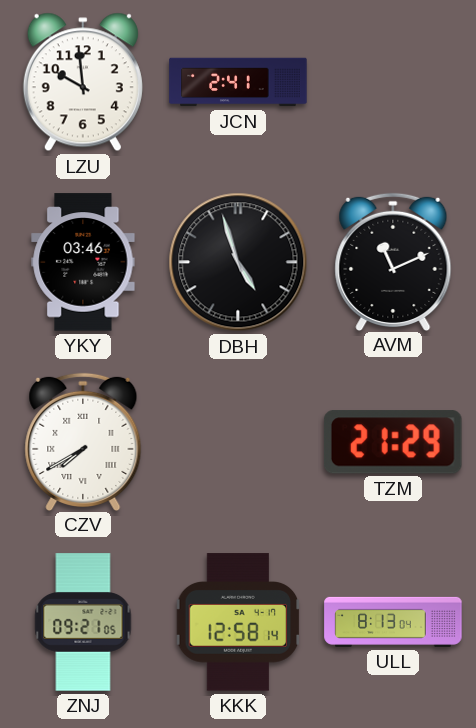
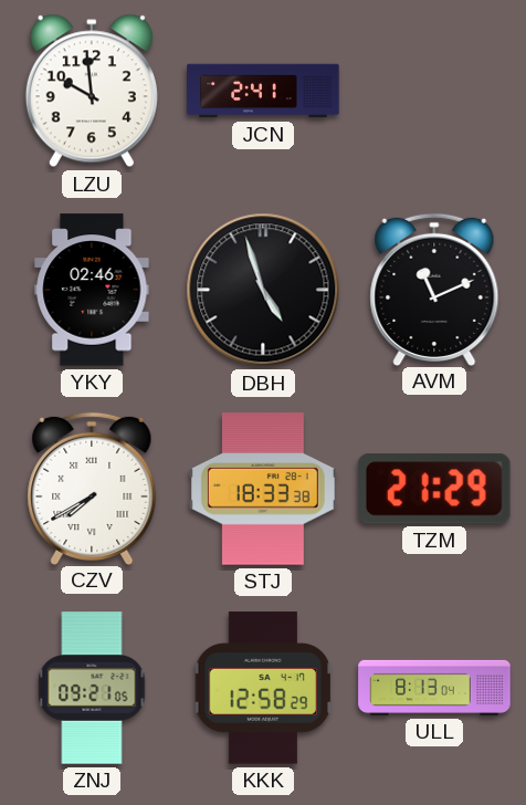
YKY: 03:46 -> 02:46
STJ: none -> 18:33
KKK: 12:58:14 -> 12:58:29
